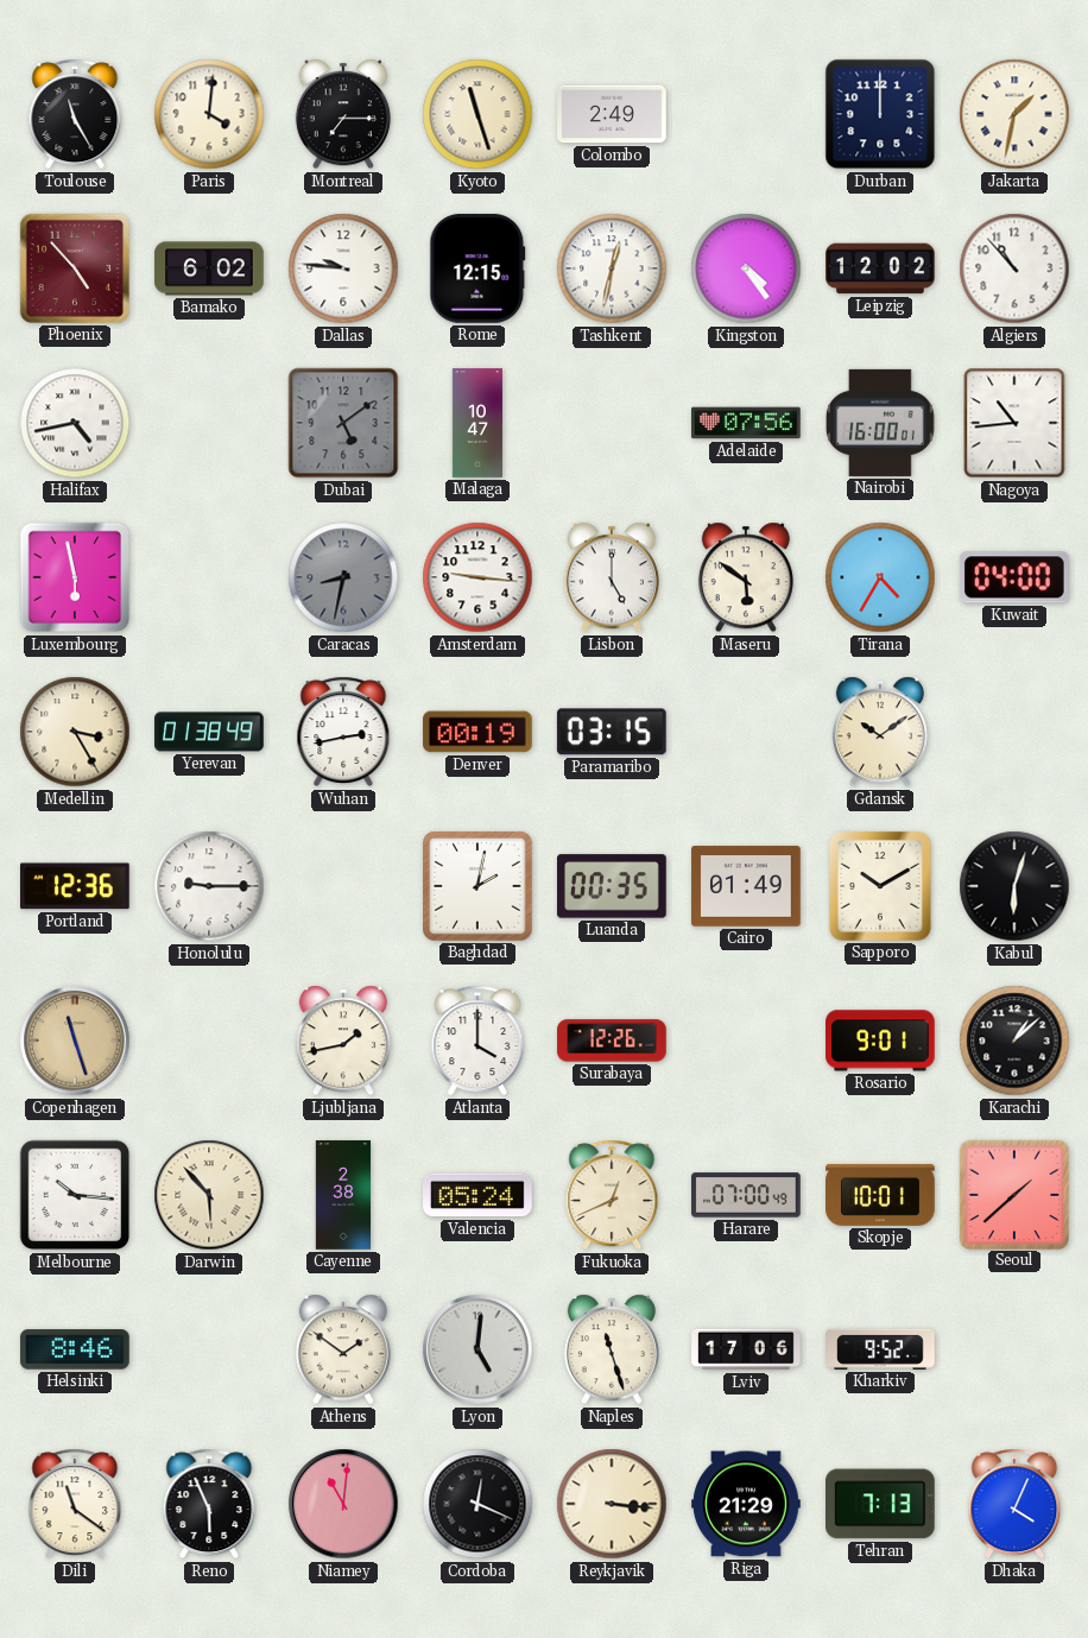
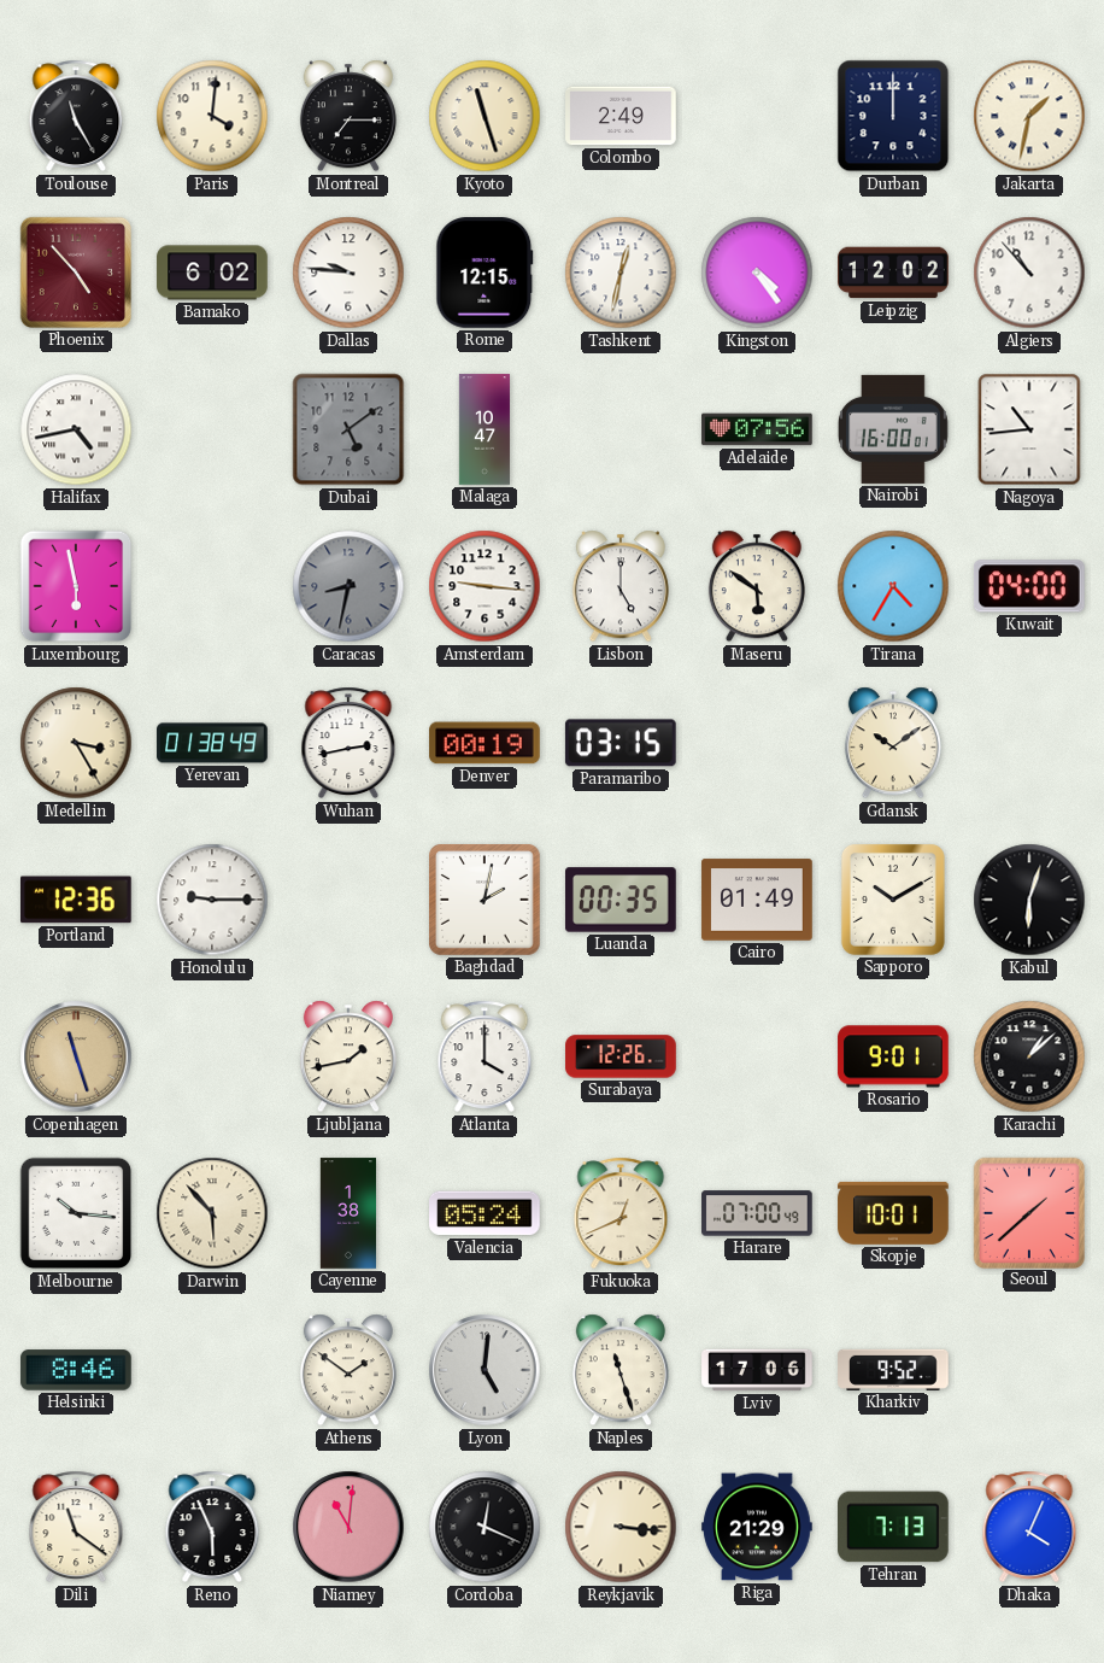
Cayenne: 2:38 -> 1:38
